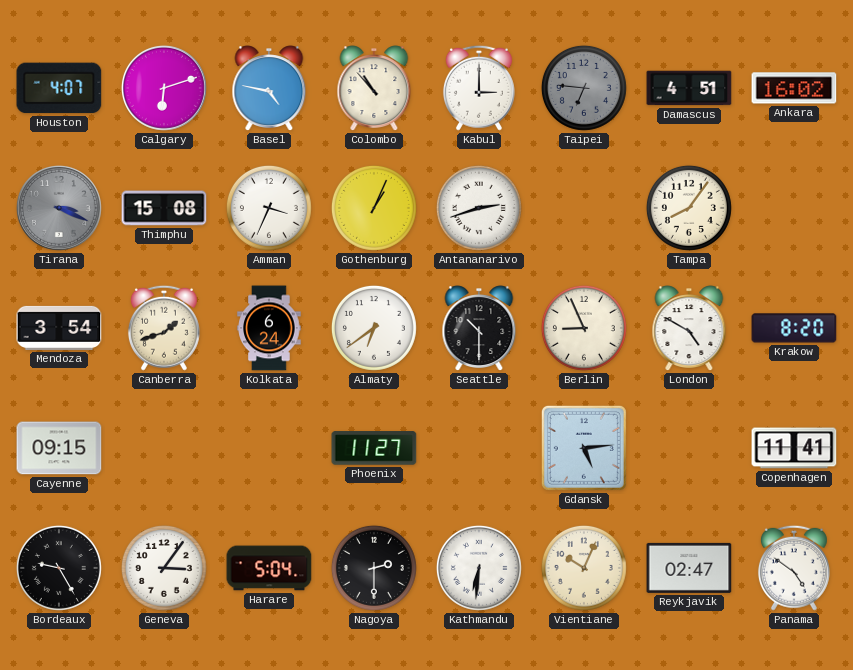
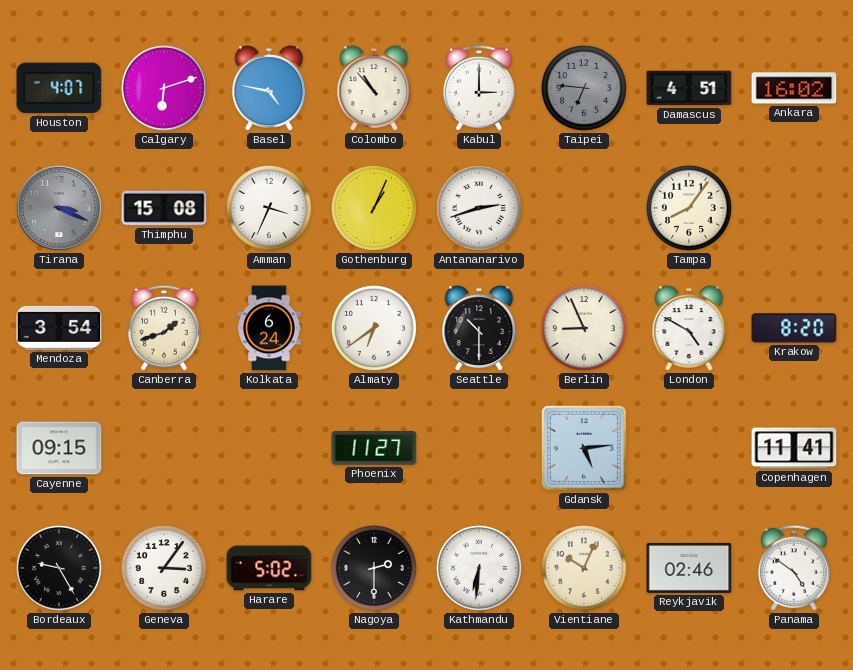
Harare: 5:04 -> 5:02
Reykjavik: 02:47 -> 02:46
